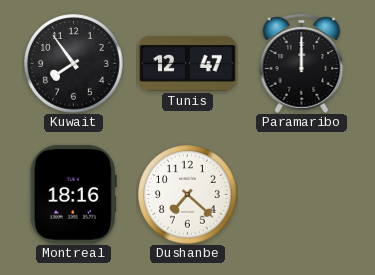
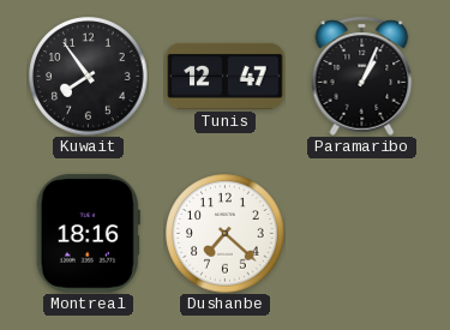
Paramaribo: 12:00 -> 1:04
